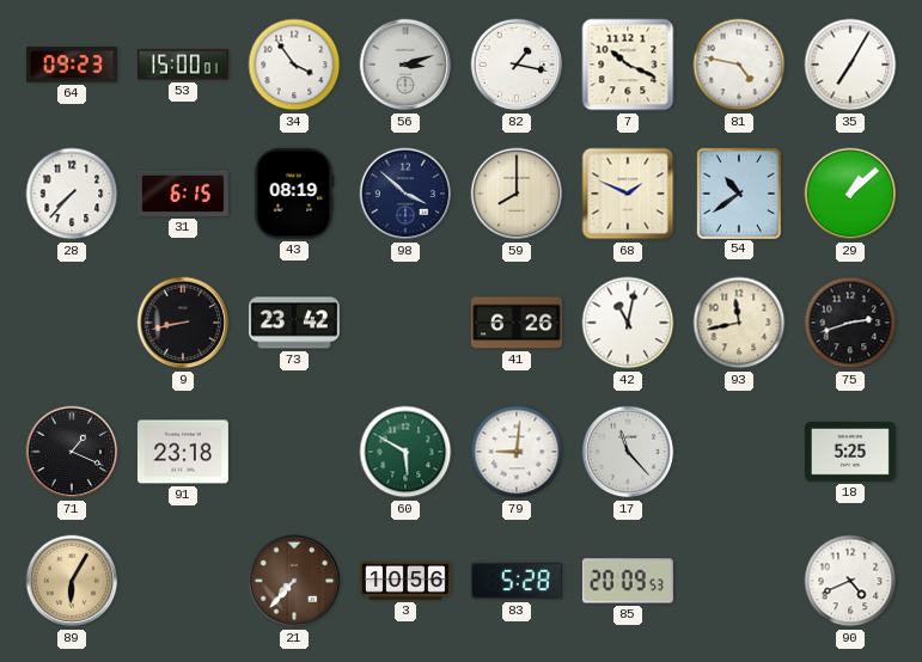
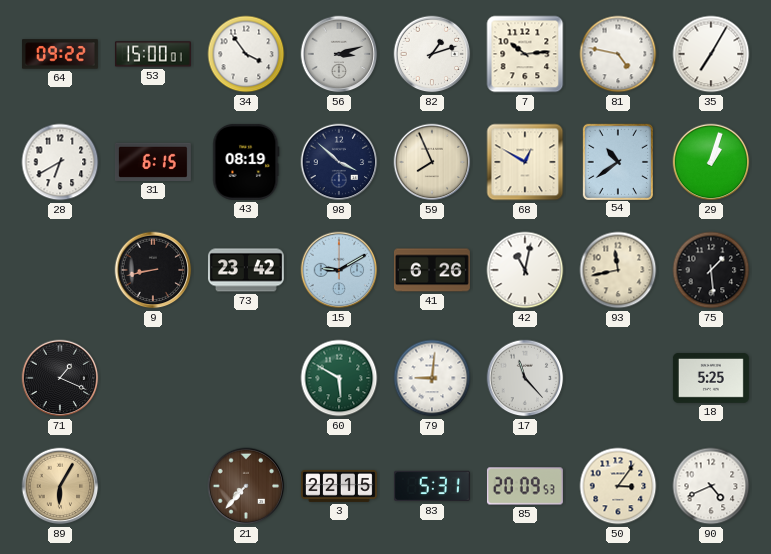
64: 09:23 -> 09:22
82: 1:17 -> 1:12
7: 10:19 -> 10:14
28: 7:37 -> 6:40
59: 8:00 -> 7:56
68: 1:49 -> 12:50
29: 1:08 -> 1:03
15: none -> 9:10
75: 2:42 -> 1:29
91: 23:18 -> none
3: 10:56 -> 22:15
83: 5:28 -> 5:31
50: none -> 3:06
